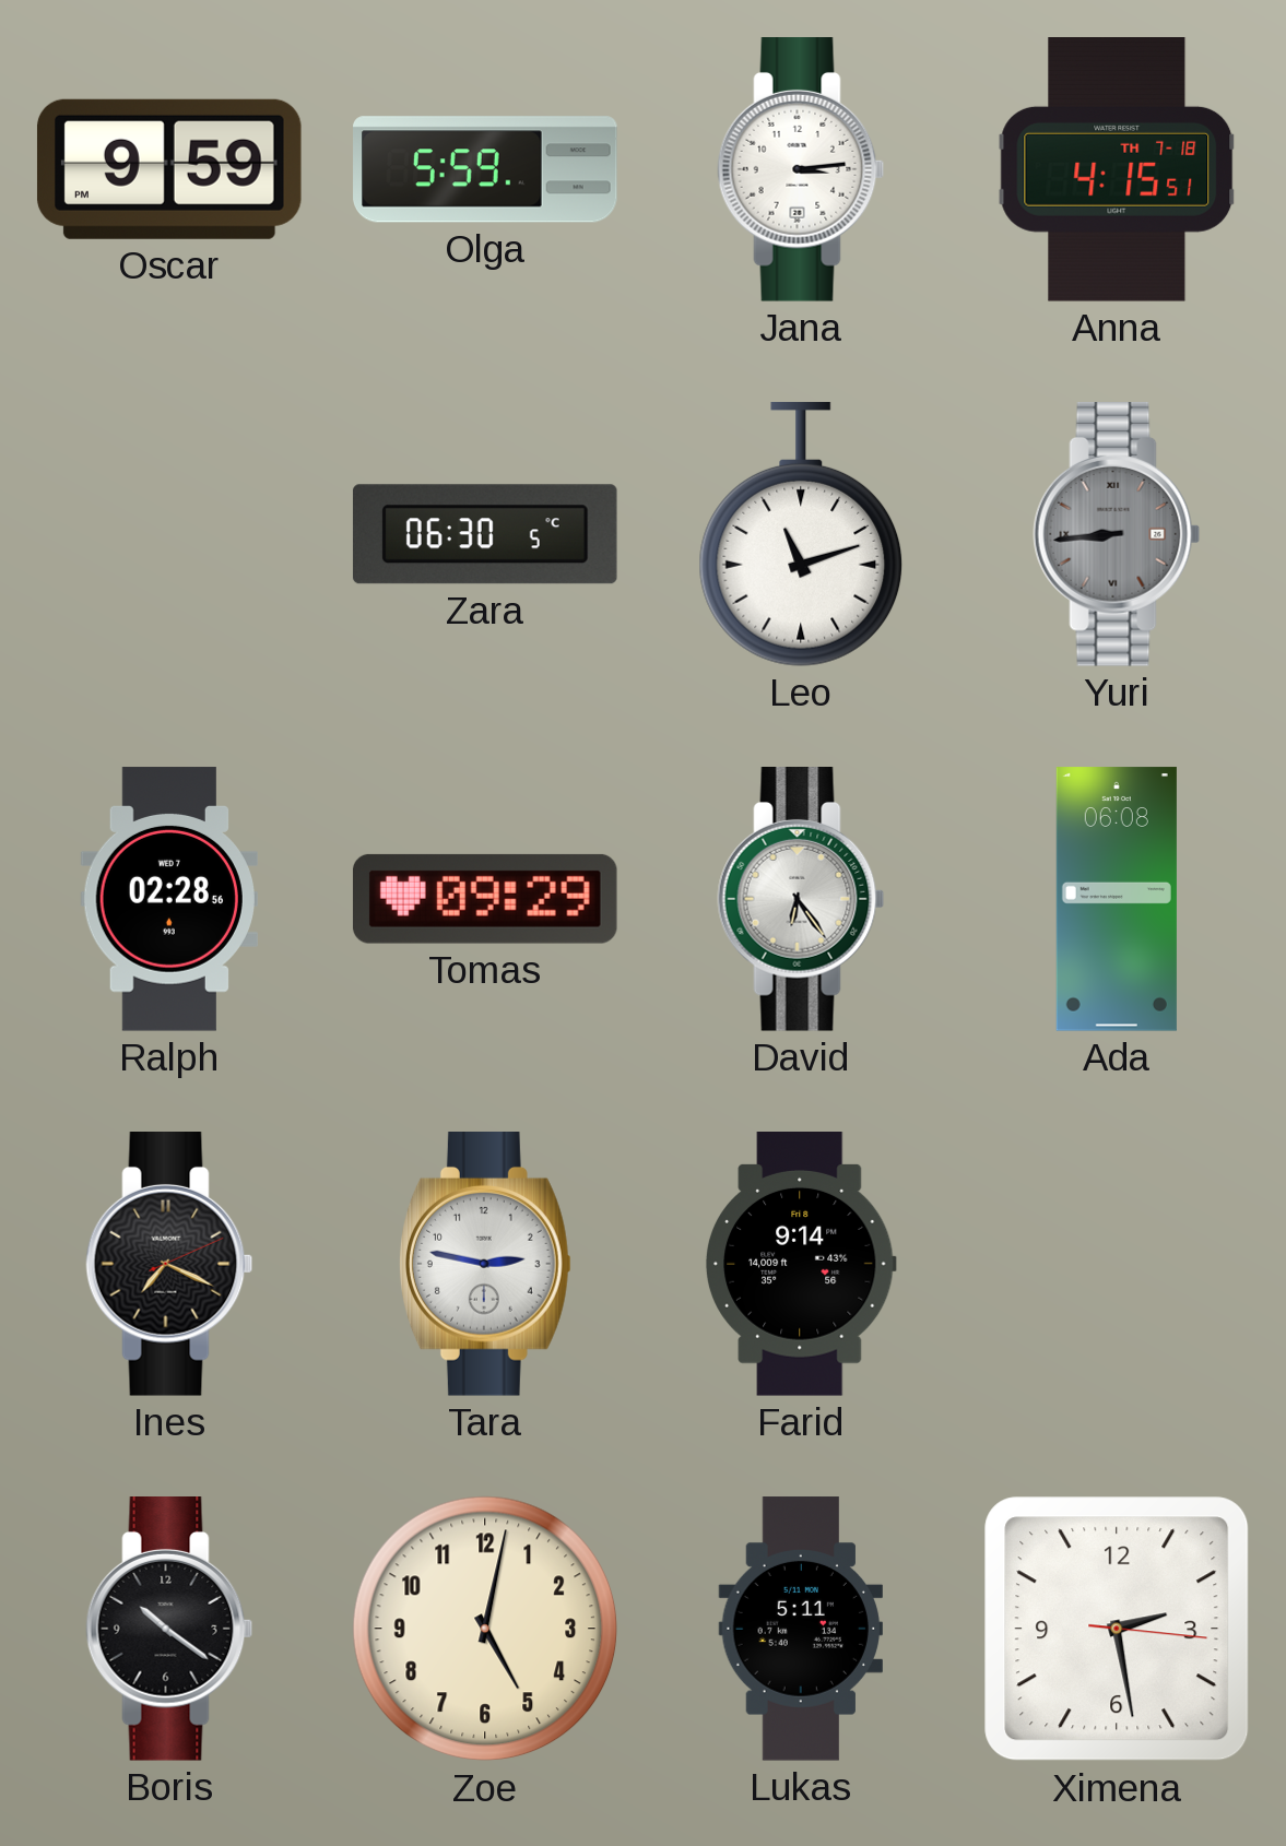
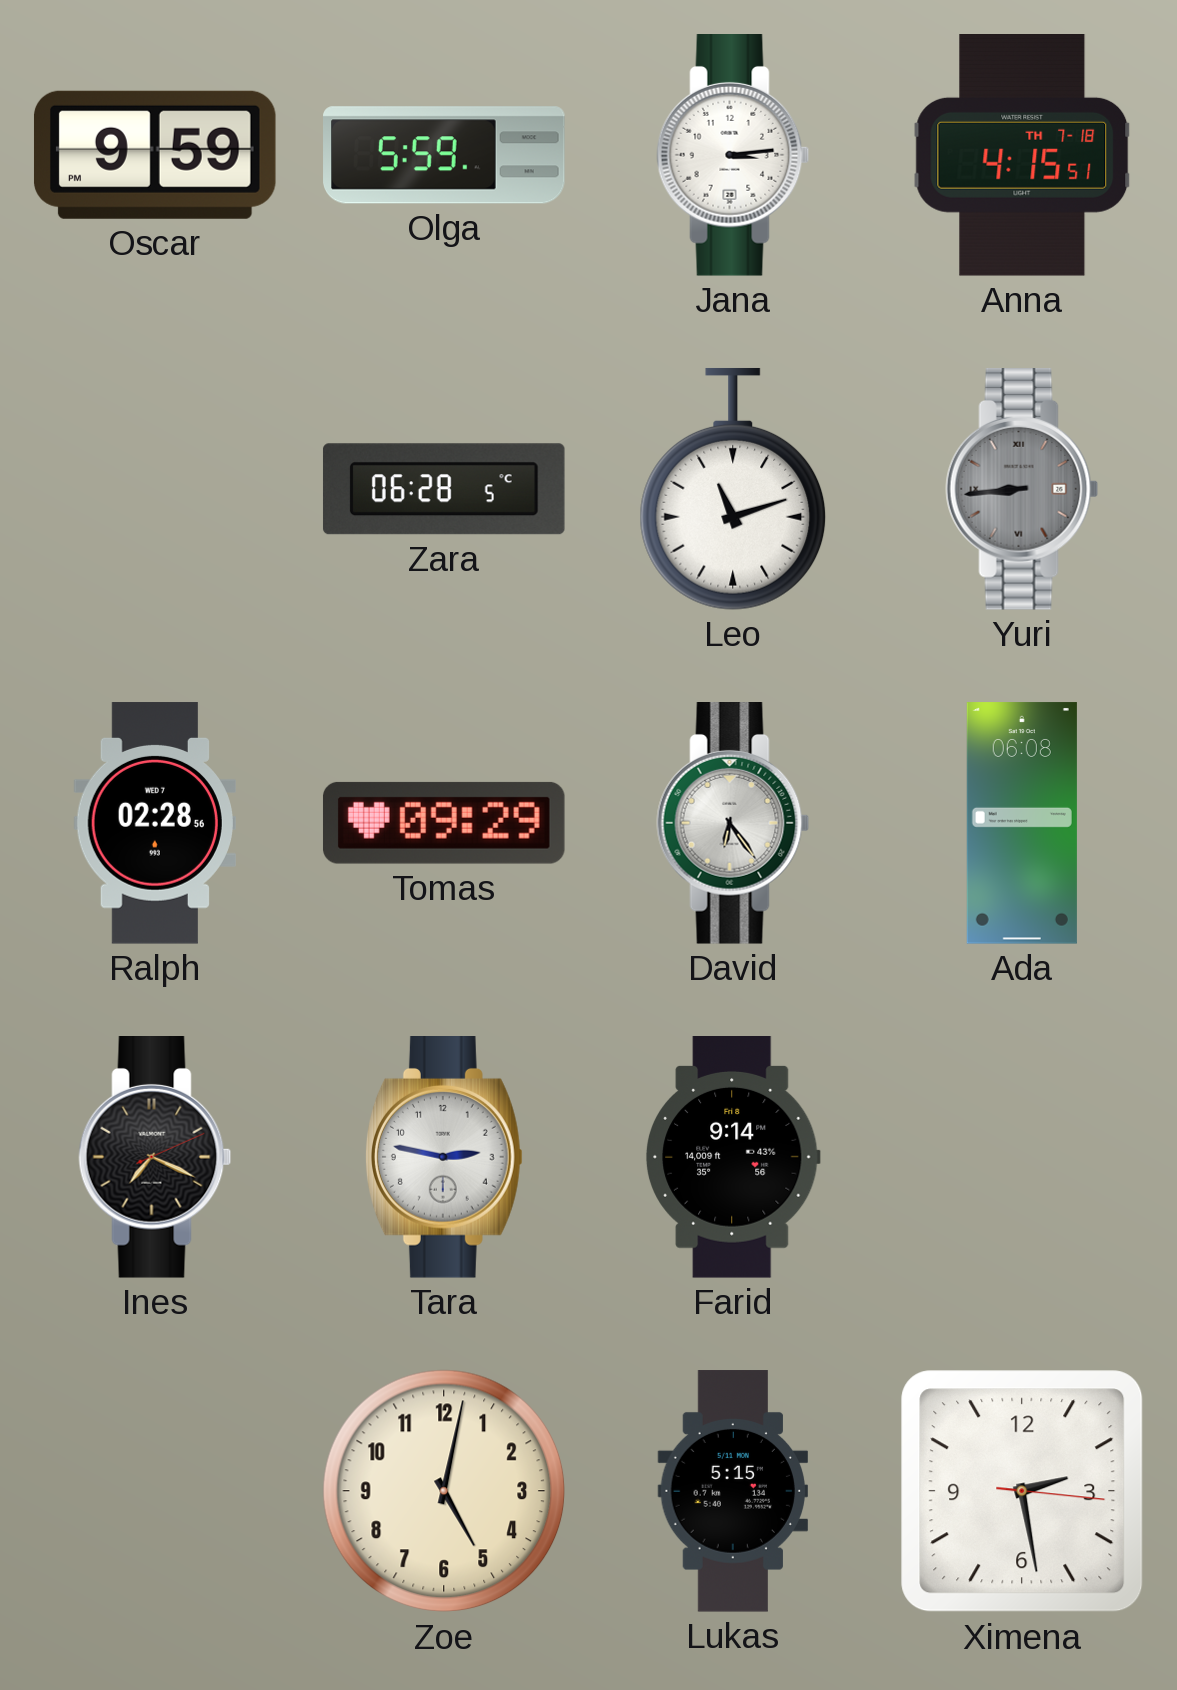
Zara: 06:30 -> 06:28
Boris: 10:21 -> none
Lukas: 5:11 -> 5:15
